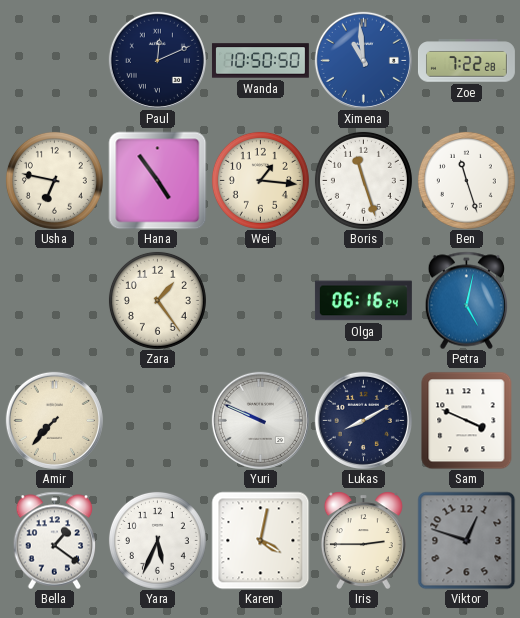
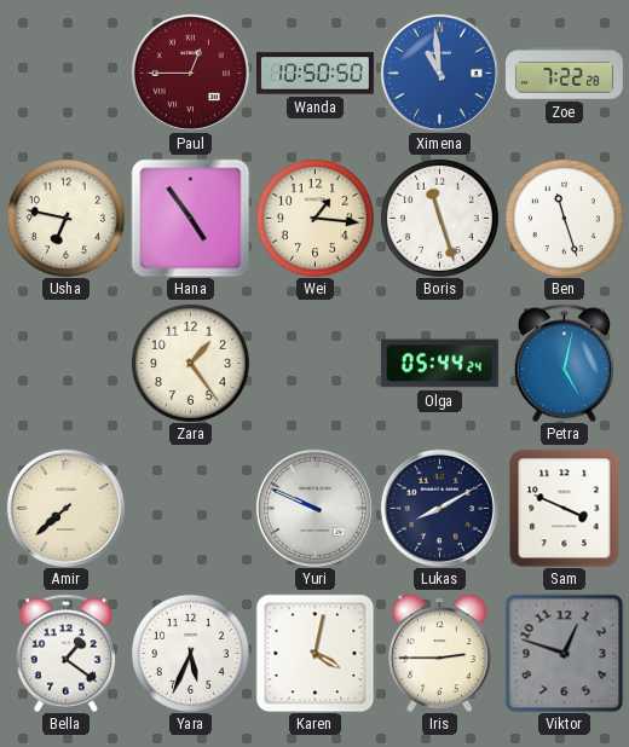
Paul: 12:11 -> 12:45
Paul dial: navy -> burgundy
Olga: 06:16 -> 05:44
Amir: 7:37 -> 7:38
